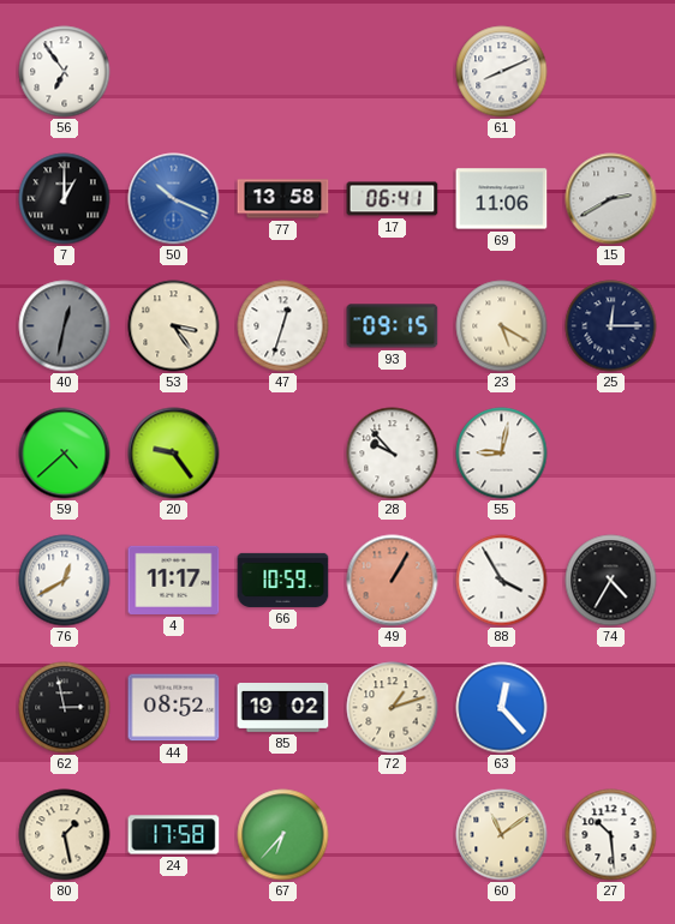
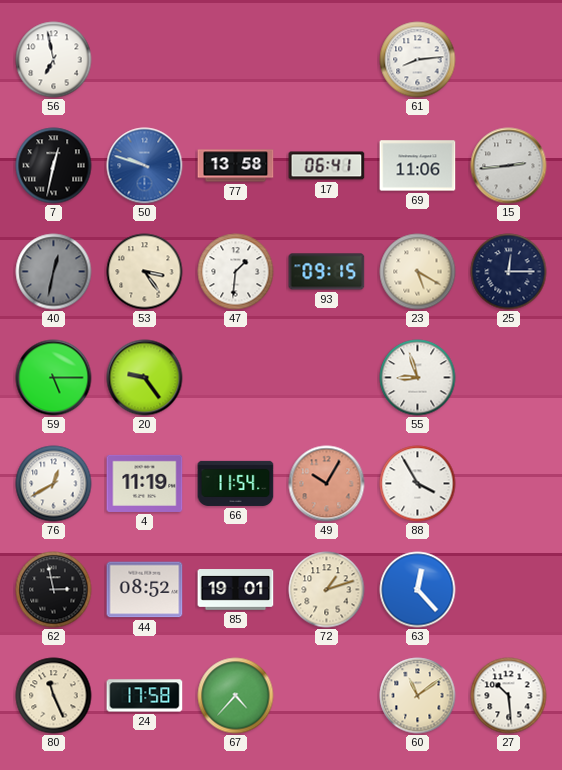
56: 6:54 -> 6:58
61: 8:11 -> 8:14
7: 1:00 -> 12:32
50: 10:19 -> 9:48
15: 2:40 -> 2:44
47: 12:33 -> 1:31
59: 4:38 -> 5:15
28: 9:53 -> none
55: 9:02 -> 8:57
4: 11:17 -> 11:19
66: 10:59 -> 11:54
49: 1:05 -> 10:05
74: 4:35 -> none
85: 19:02 -> 19:01
80: 1:28 -> 11:26
67: 6:37 -> 4:37
